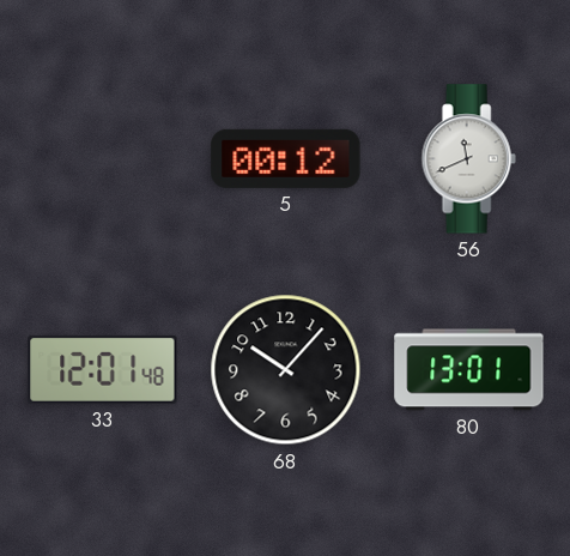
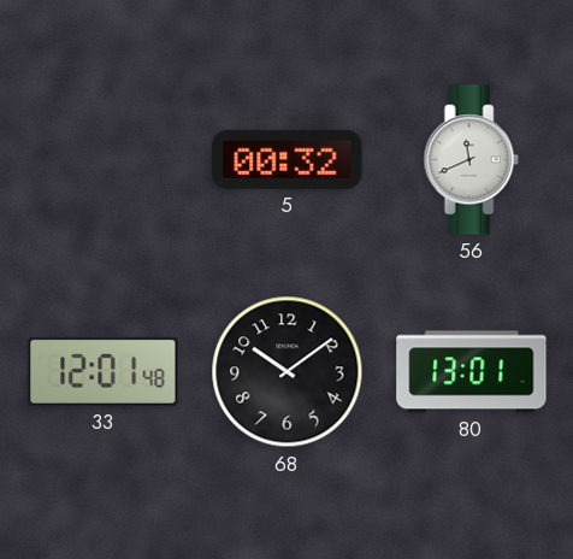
5: 00:12 -> 00:32
68: 10:07 -> 10:09
